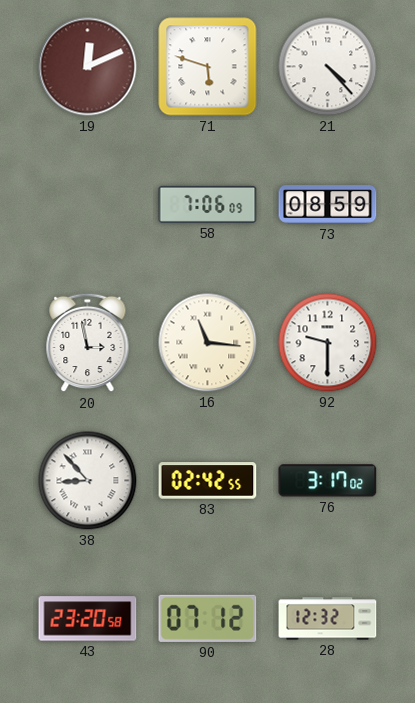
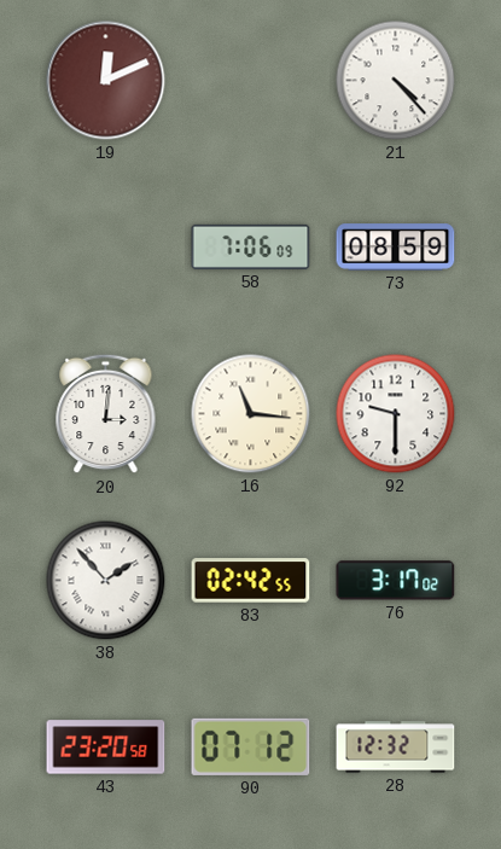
71: 5:48 -> none
20: 2:58 -> 3:01
38: 8:53 -> 1:53
